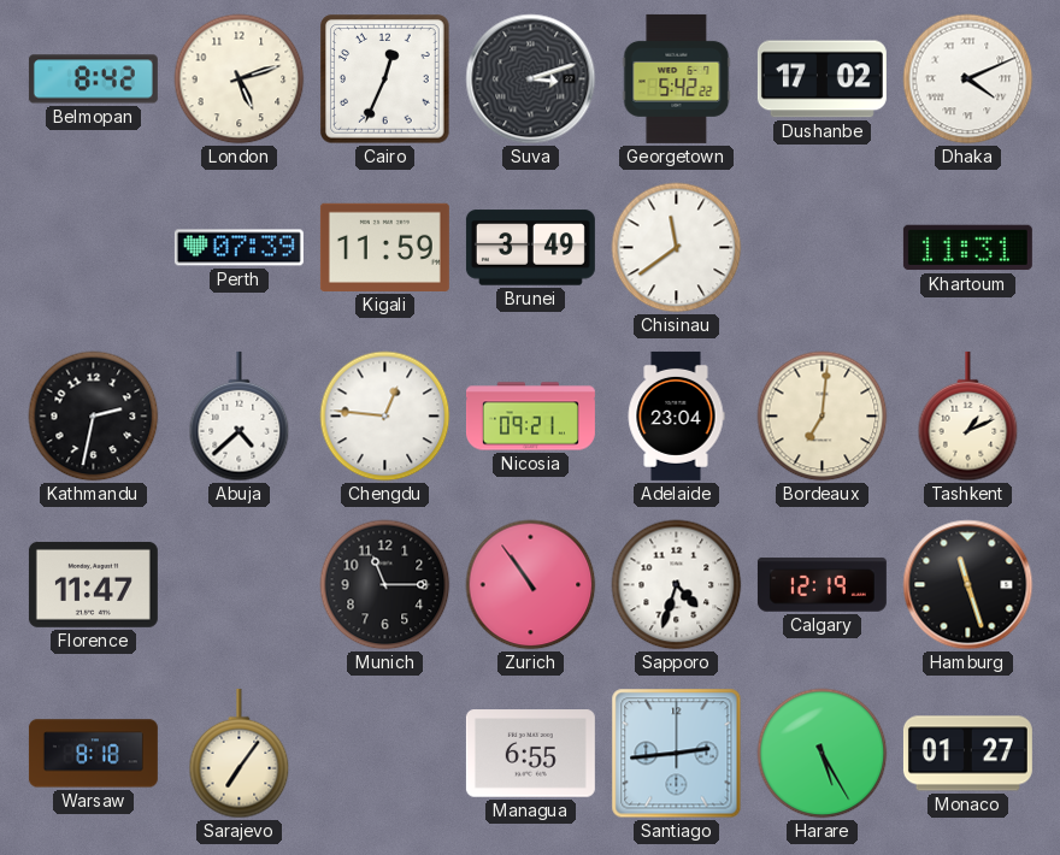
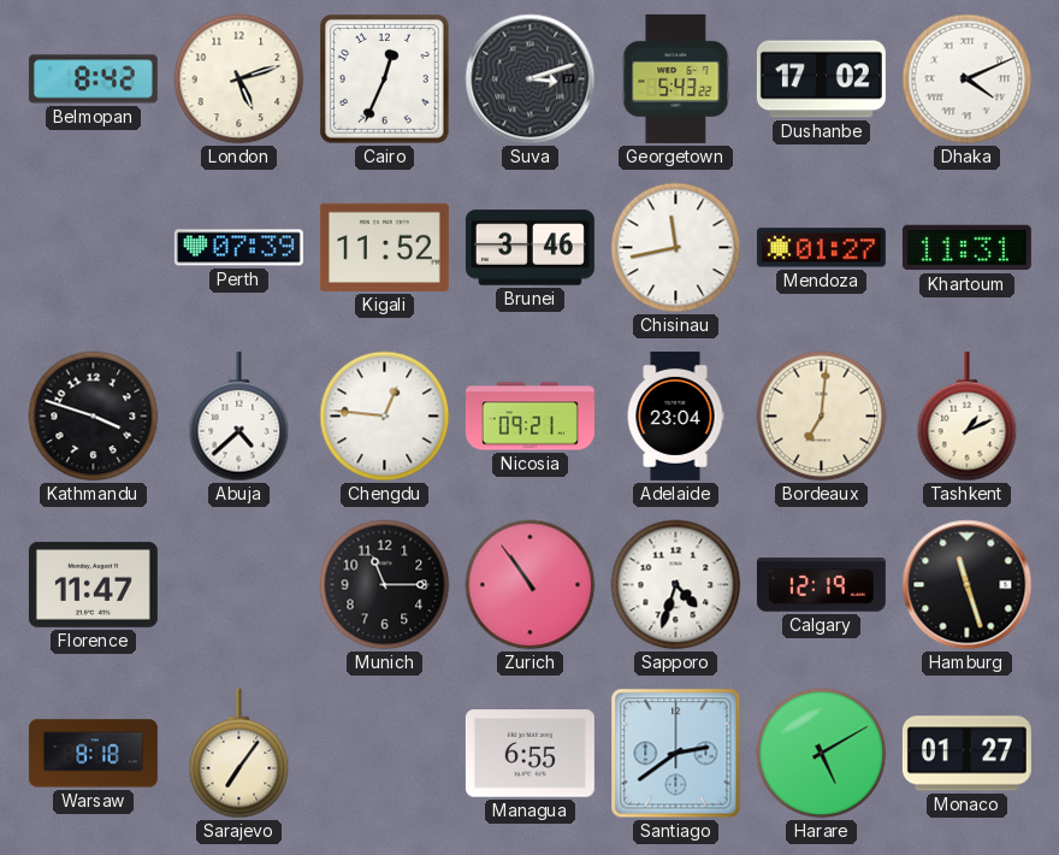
Georgetown: 5:42 -> 5:43
Kigali: 11:59 -> 11:52
Brunei: 3:49 -> 3:46
Chisinau: 11:39 -> 11:43
Mendoza: none -> 01:27
Kathmandu: 2:32 -> 3:48
Santiago: 2:44 -> 2:39
Harare: 5:25 -> 5:10
